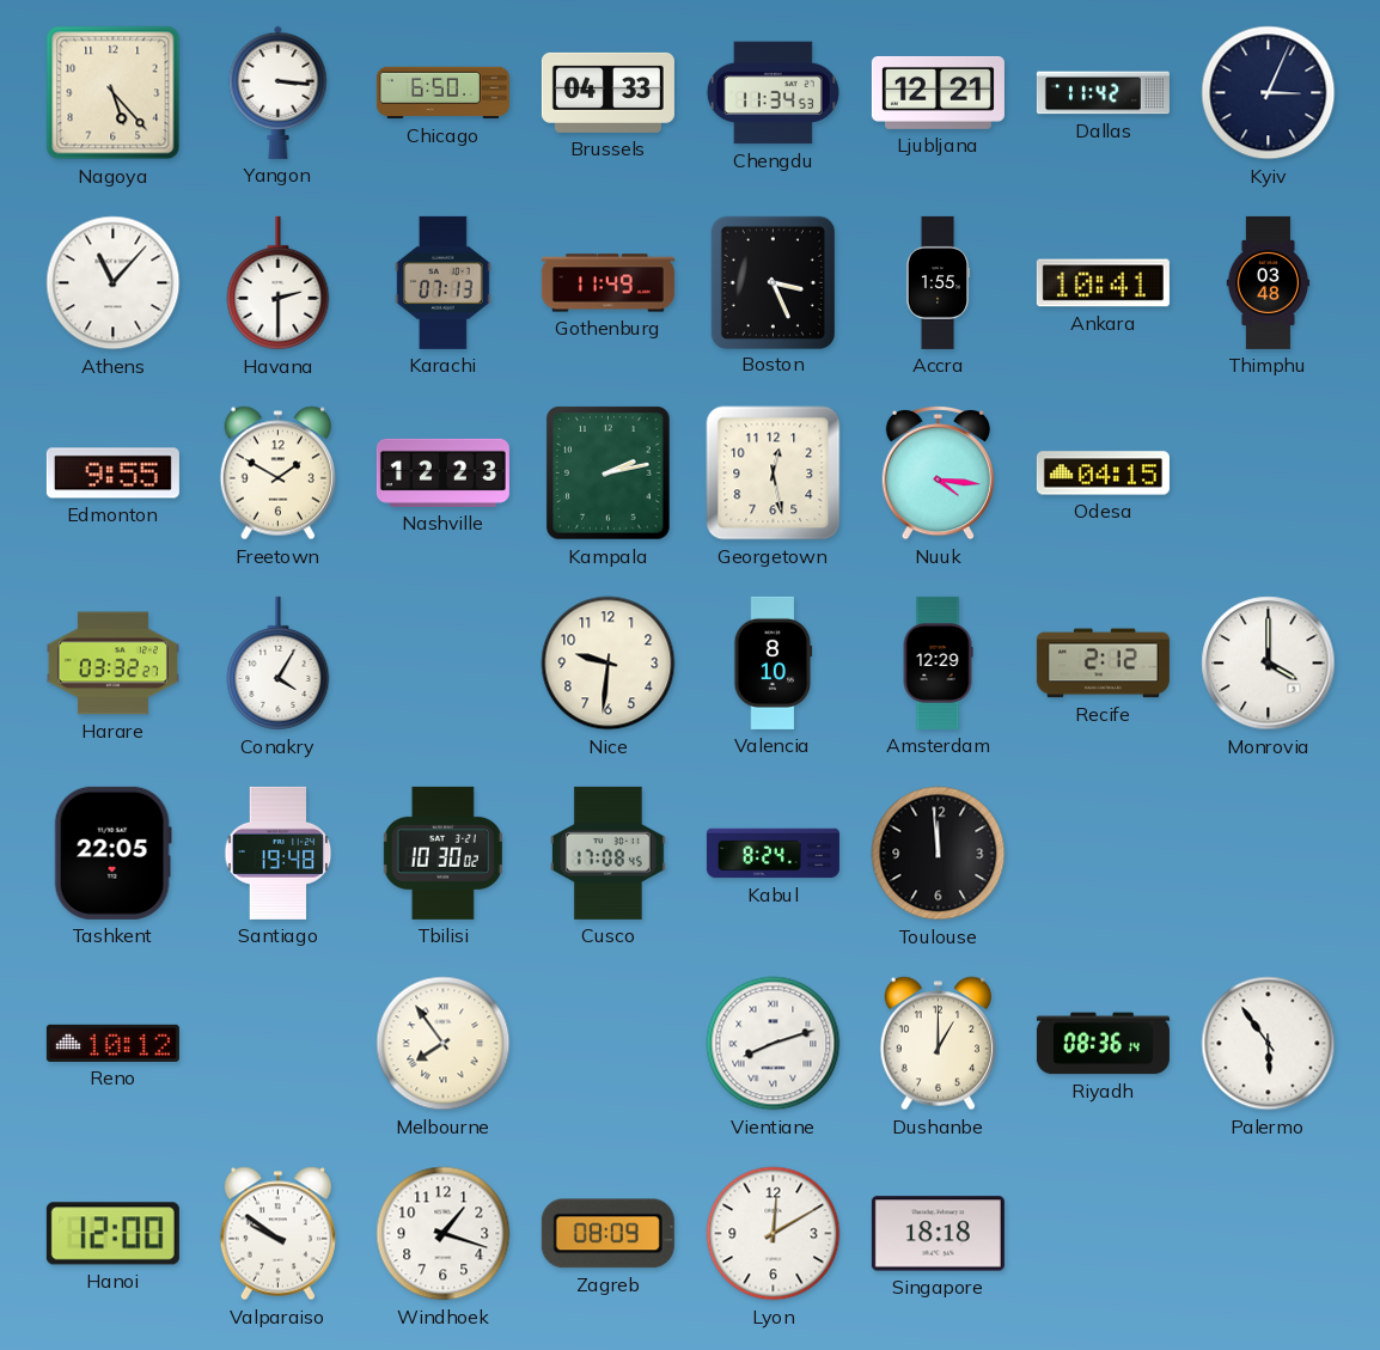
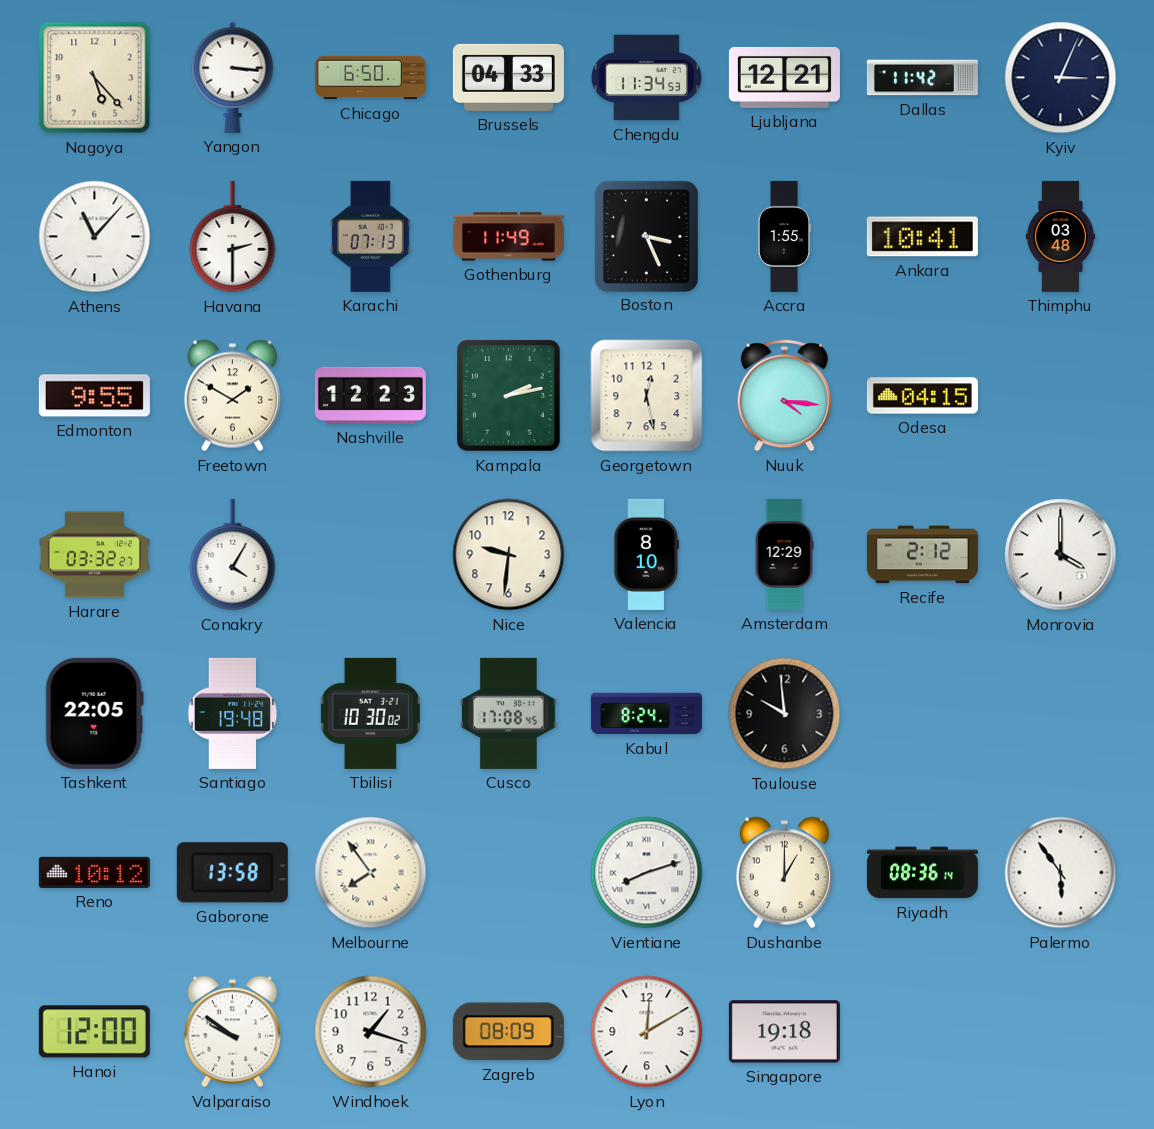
Toulouse: 11:59 -> 9:59
Gaborone: none -> 13:58
Singapore: 18:18 -> 19:18
